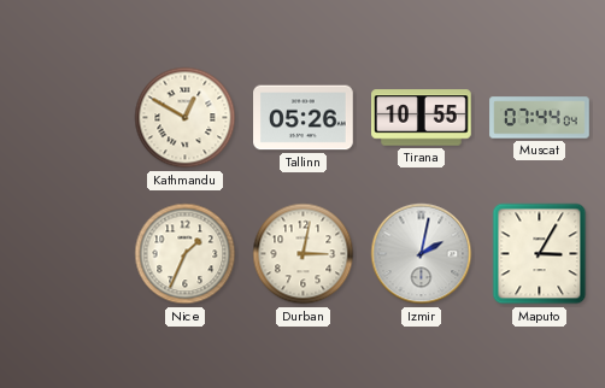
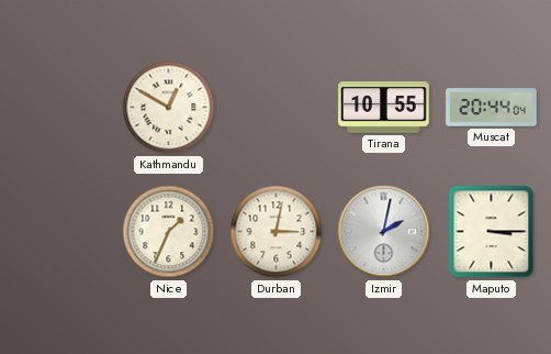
Tallinn: 05:26 -> none
Muscat: 07:44 -> 20:44
Maputo: 3:05 -> 3:15
